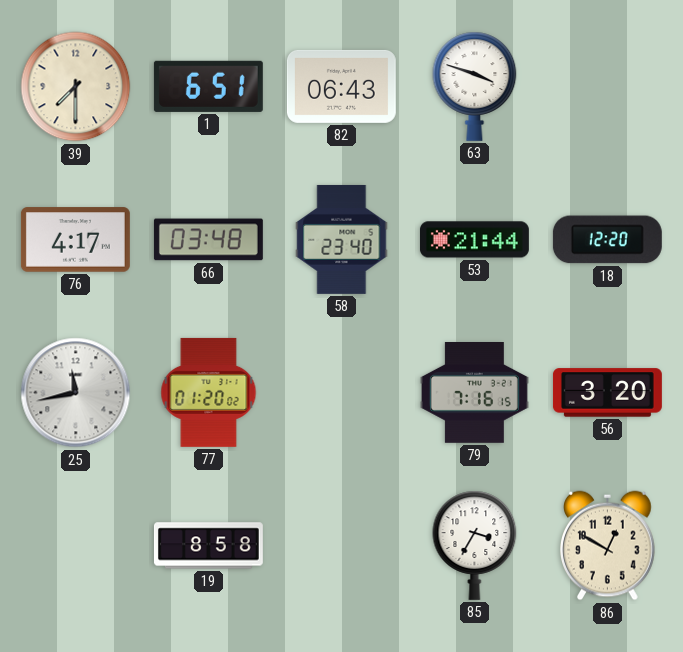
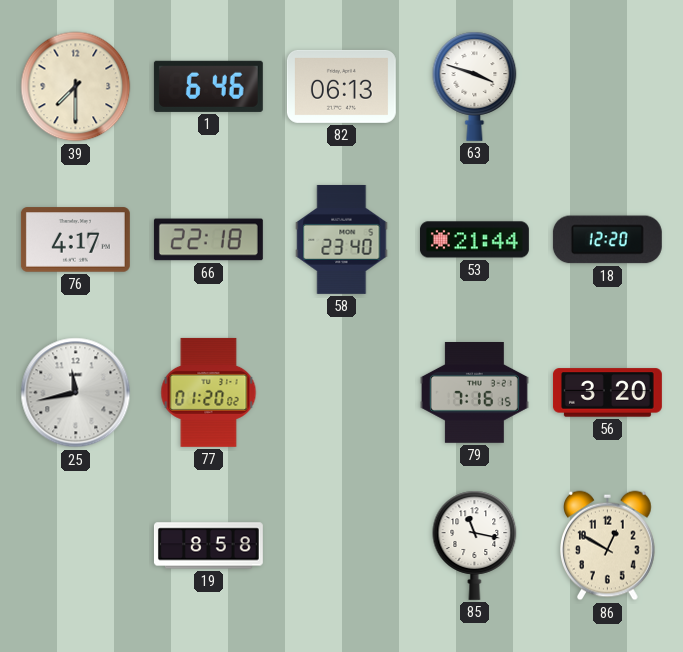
1: 6:51 -> 6:46
82: 06:43 -> 06:13
66: 03:48 -> 22:18
85: 3:35 -> 11:17
